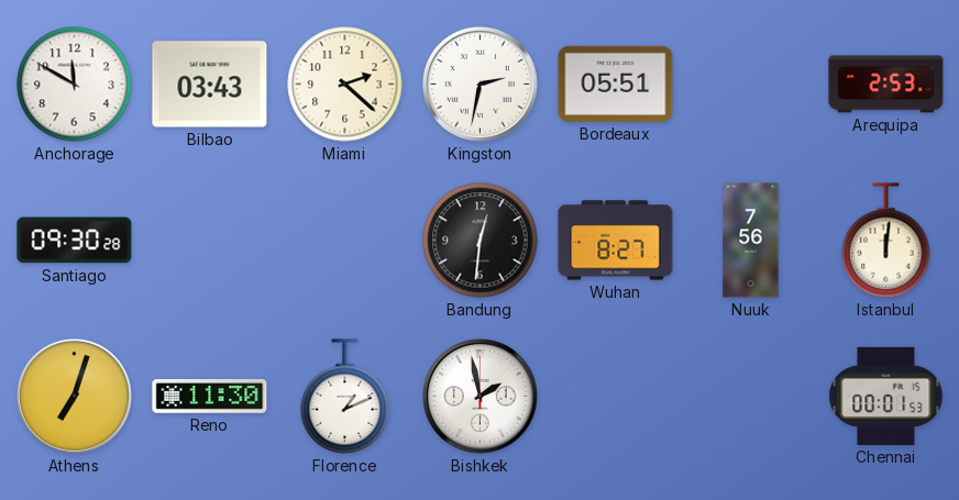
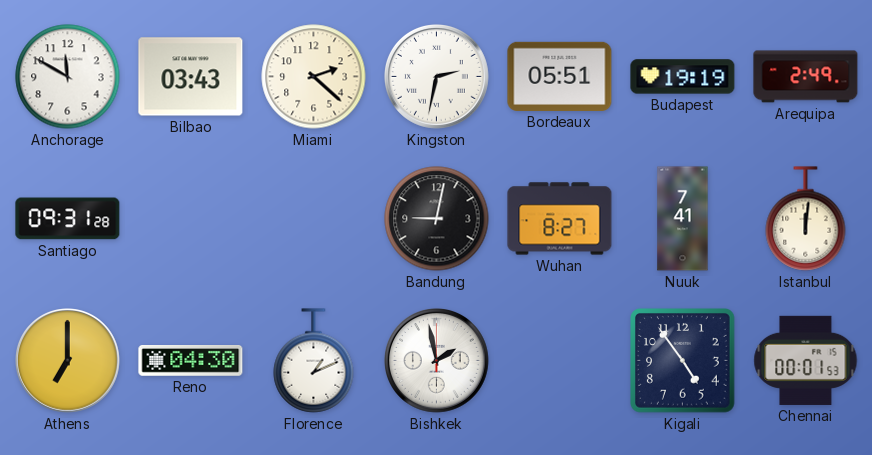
Budapest: none -> 19:19
Arequipa: 2:53 -> 2:49
Santiago: 09:30 -> 09:31
Bandung: 12:31 -> 9:02
Nuuk: 7:56 -> 7:41
Athens: 7:03 -> 7:00
Reno: 11:30 -> 04:30
Kigali: none -> 4:54
